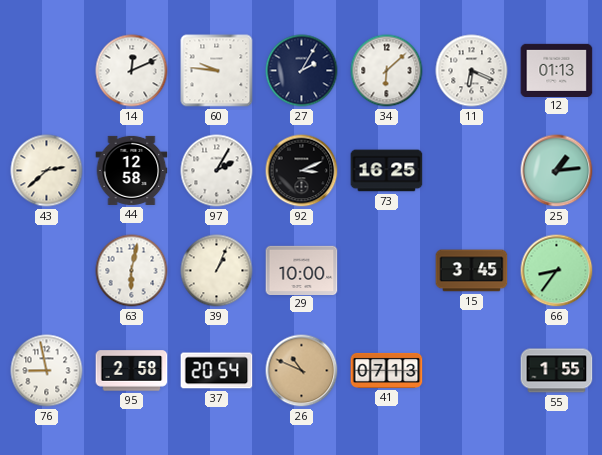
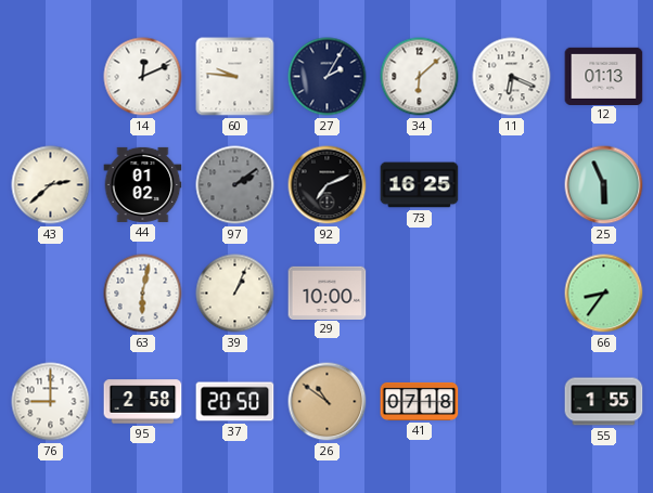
44: 12:58 -> 01:02
97: 2:05 -> 2:09
97 dial: white -> grey
92: 3:11 -> 7:11
25: 1:14 -> 5:56
15: 3:45 -> none
76: 8:58 -> 9:00
37: 20:54 -> 20:50
26: 10:49 -> 10:51
41: 07:13 -> 07:18
